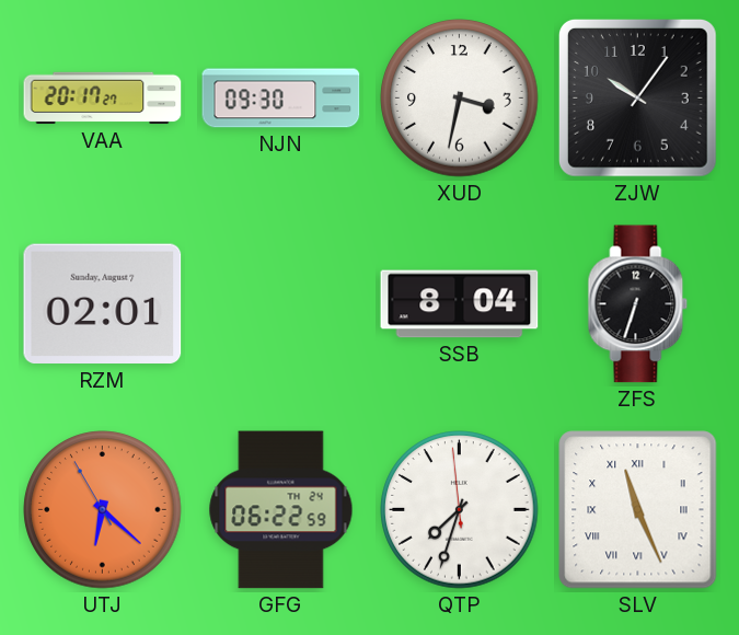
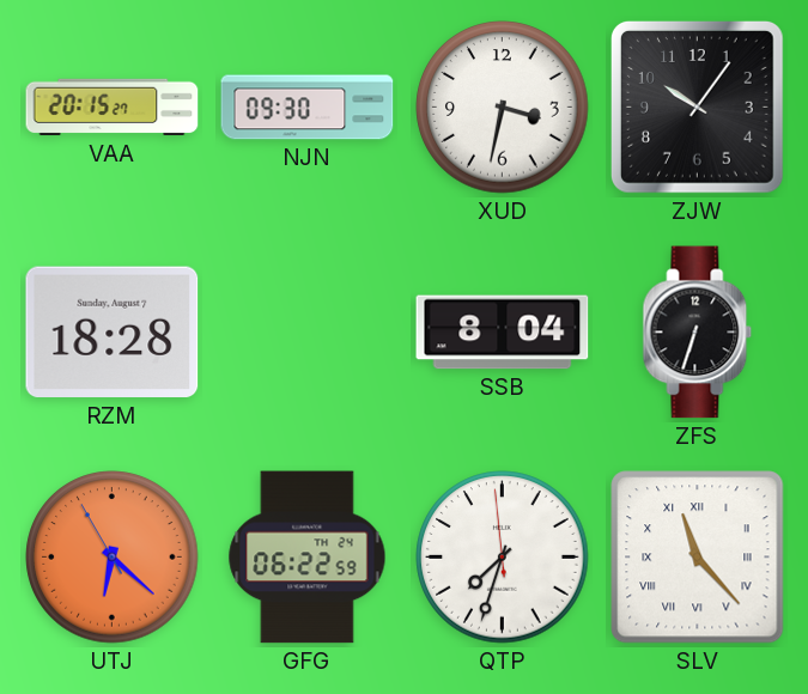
VAA: 20:17 -> 20:15
RZM: 02:01 -> 18:28
SLV: 11:26 -> 11:23
